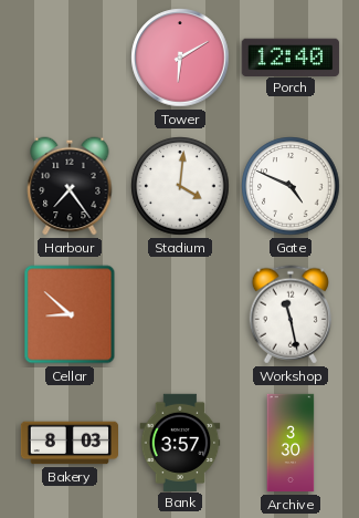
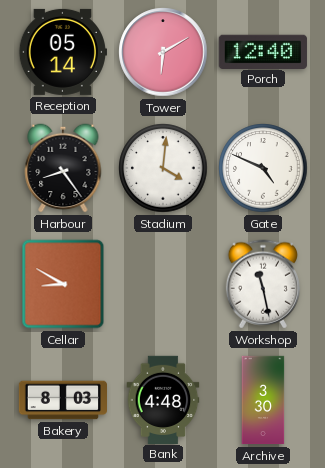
Reception: none -> 05:14
Harbour: 7:24 -> 8:24
Cellar: 8:52 -> 8:50
Bank: 3:57 -> 4:48
